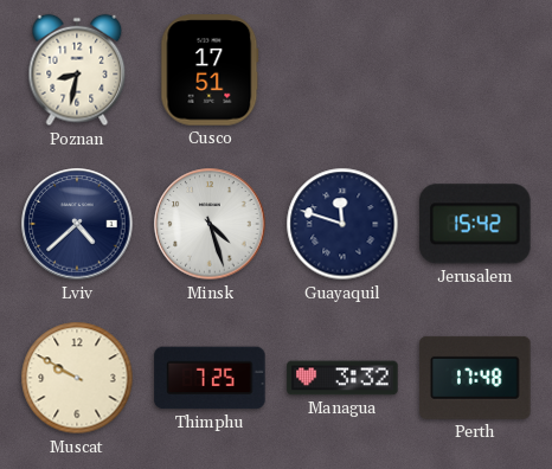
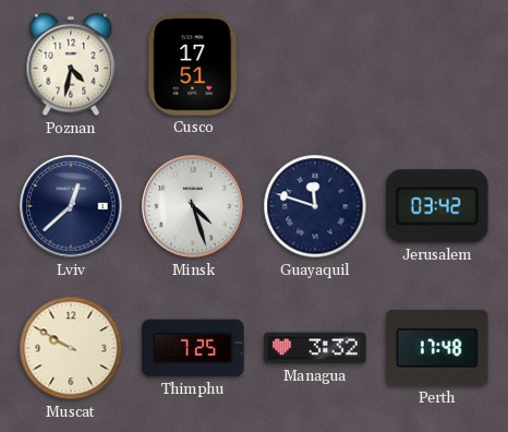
Poznan: 8:32 -> 4:32
Lviv: 4:38 -> 12:38
Jerusalem: 15:42 -> 03:42
